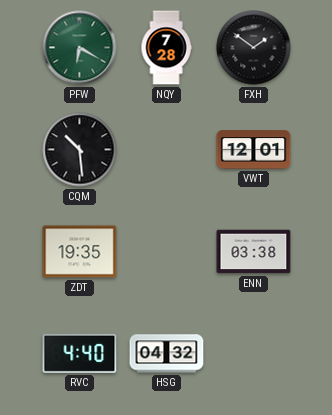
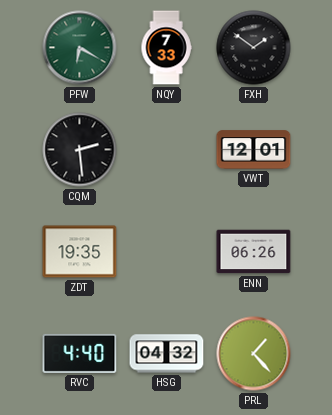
NQY: 7:28 -> 7:33
CQM: 10:29 -> 2:29
ENN: 03:38 -> 06:26
PRL: none -> 1:23
